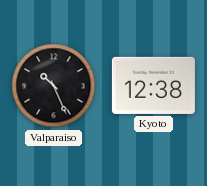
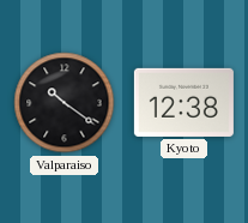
Valparaiso: 10:26 -> 10:21
